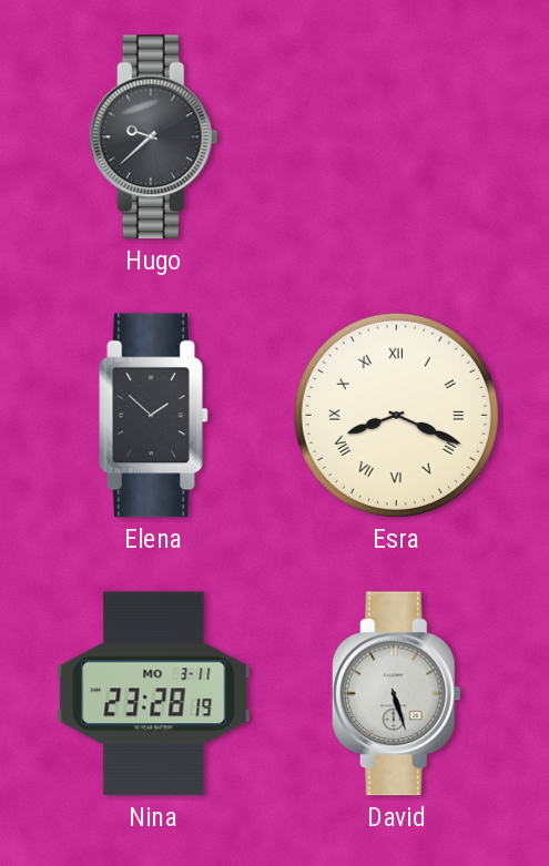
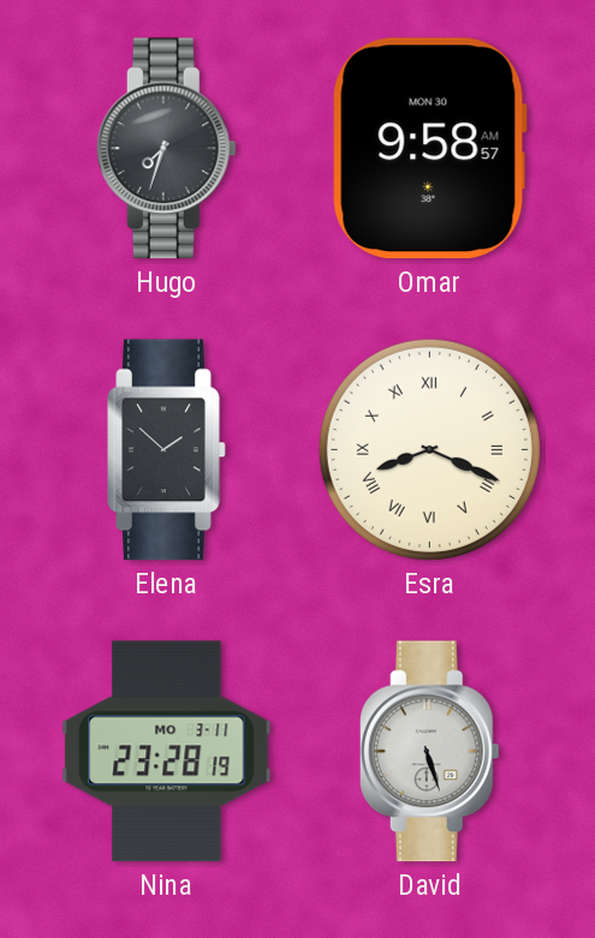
Hugo: 9:38 -> 7:33
Omar: none -> 9:58
